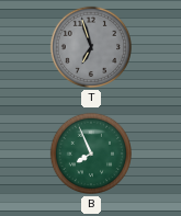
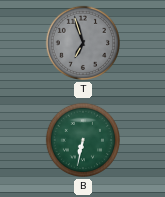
B: 7:56 -> 6:32
